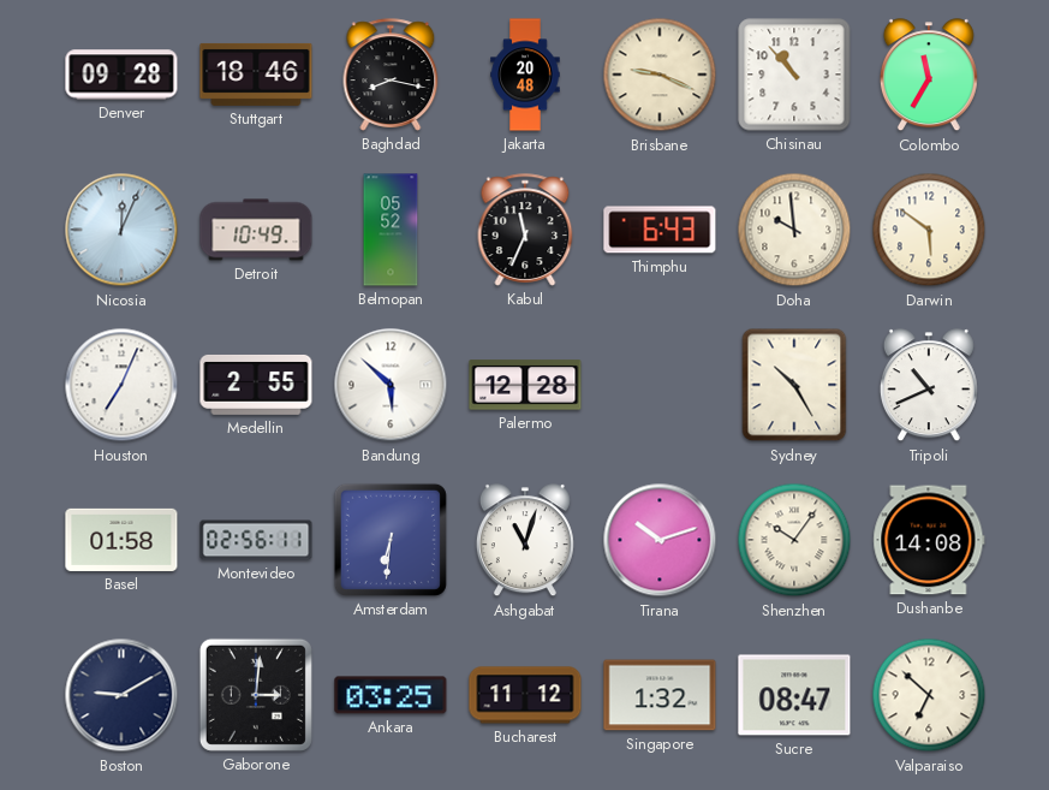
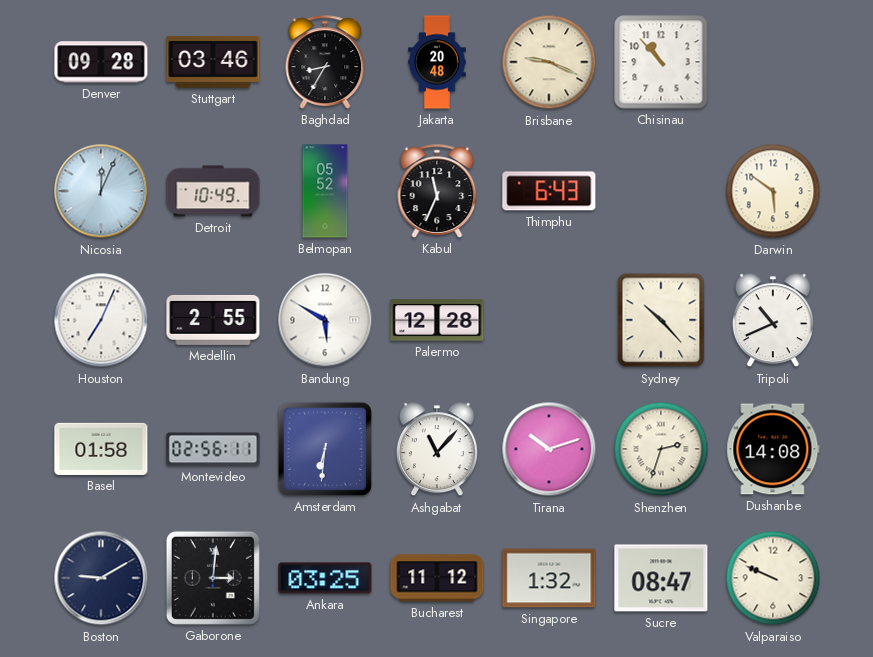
Stuttgart: 18:46 -> 03:46
Baghdad: 8:17 -> 8:35
Colombo: 11:35 -> none
Doha: 9:59 -> none
Bandung: 5:52 -> 5:50
Sydney: 10:25 -> 10:23
Ashgabat: 11:03 -> 11:07
Shenzhen: 10:06 -> 2:33
Valparaiso: 6:52 -> 9:49
